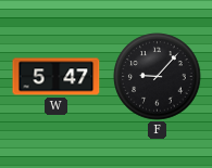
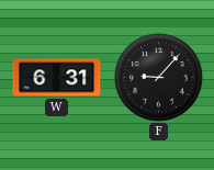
W: 5:47 -> 6:31
